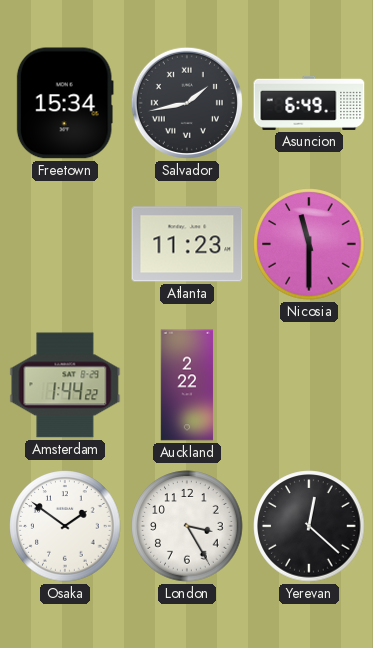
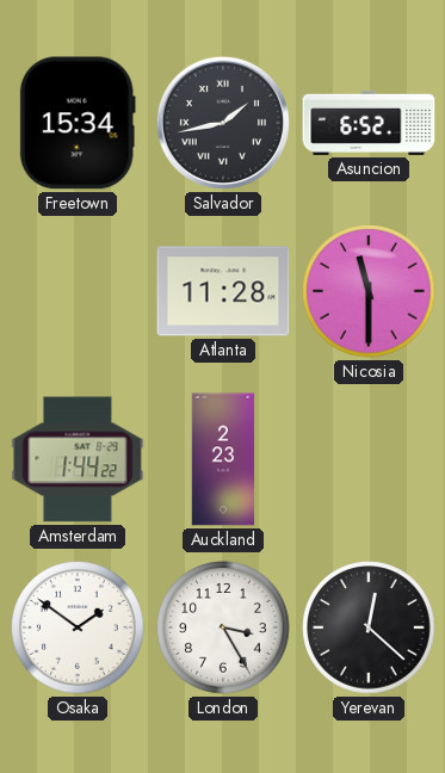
Asuncion: 6:49 -> 6:52
Atlanta: 11:23 -> 11:28
Auckland: 2:22 -> 2:23
